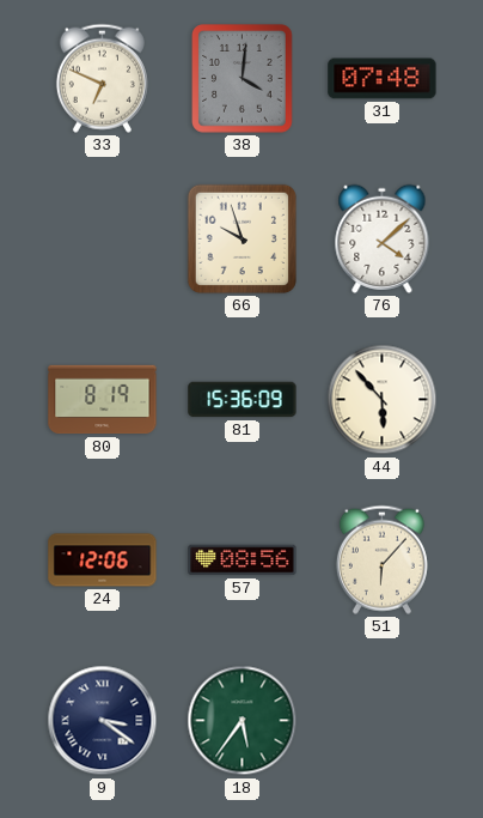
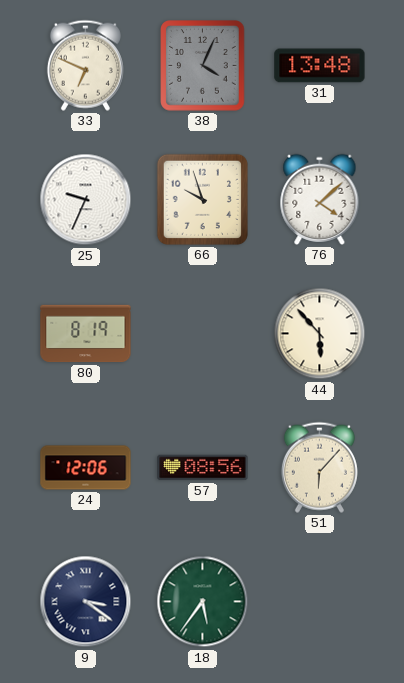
38: 4:01 -> 4:04
31: 07:48 -> 13:48
25: none -> 9:34
81: 15:36 -> none
